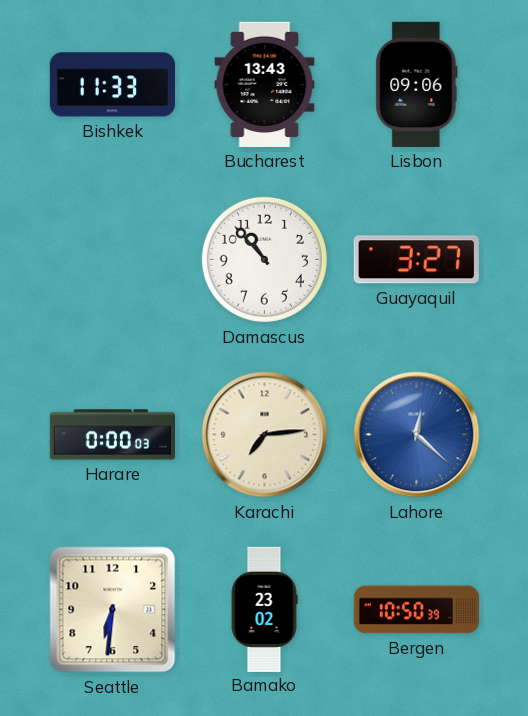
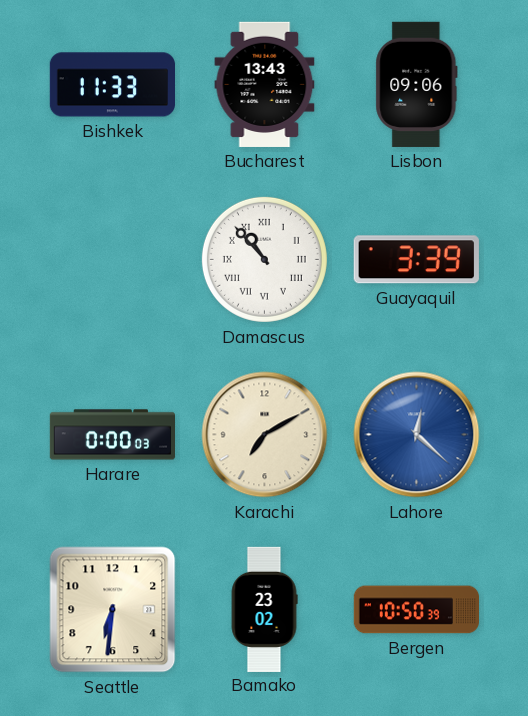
Damascus numerals: Arabic -> Roman
Guayaquil: 3:27 -> 3:39
Karachi: 7:14 -> 7:10
